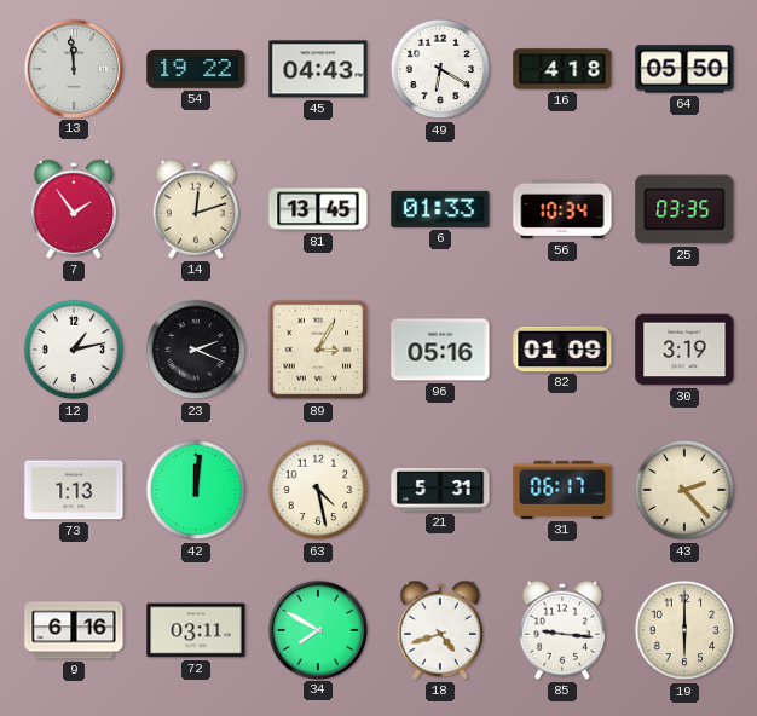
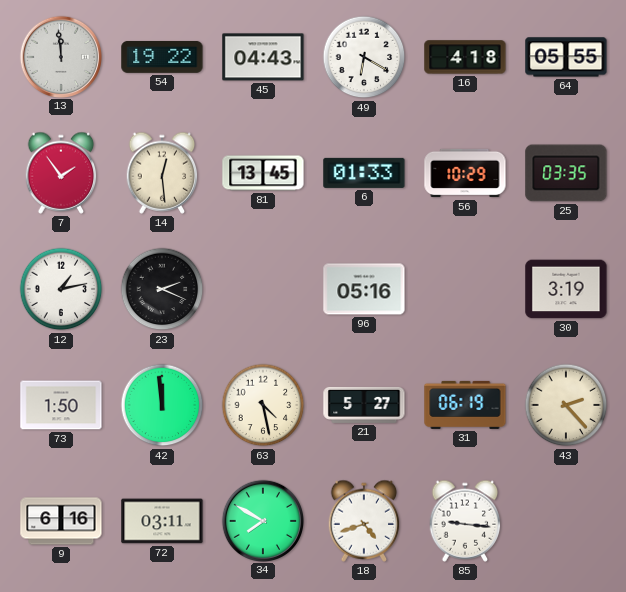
64: 05:50 -> 05:55
14: 12:12 -> 12:29
56: 10:34 -> 10:29
89: 3:05 -> none
82: 01:09 -> none
73: 1:13 -> 1:50
42: 12:01 -> 11:59
21: 5:31 -> 5:27
31: 06:17 -> 06:19
19: 6:00 -> none
